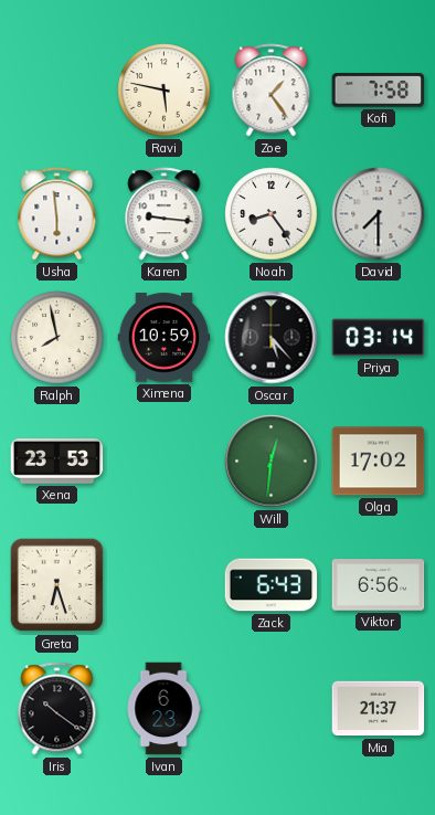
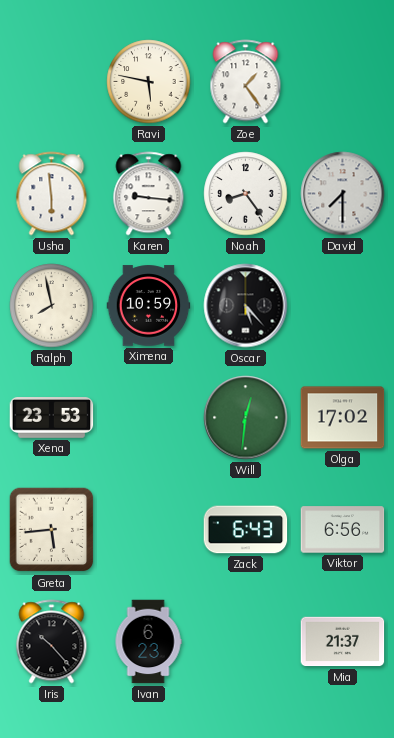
Kofi: 7:58 -> none
Priya: 03:14 -> none
Greta: 6:27 -> 5:44
Iris: 10:21 -> 10:23
